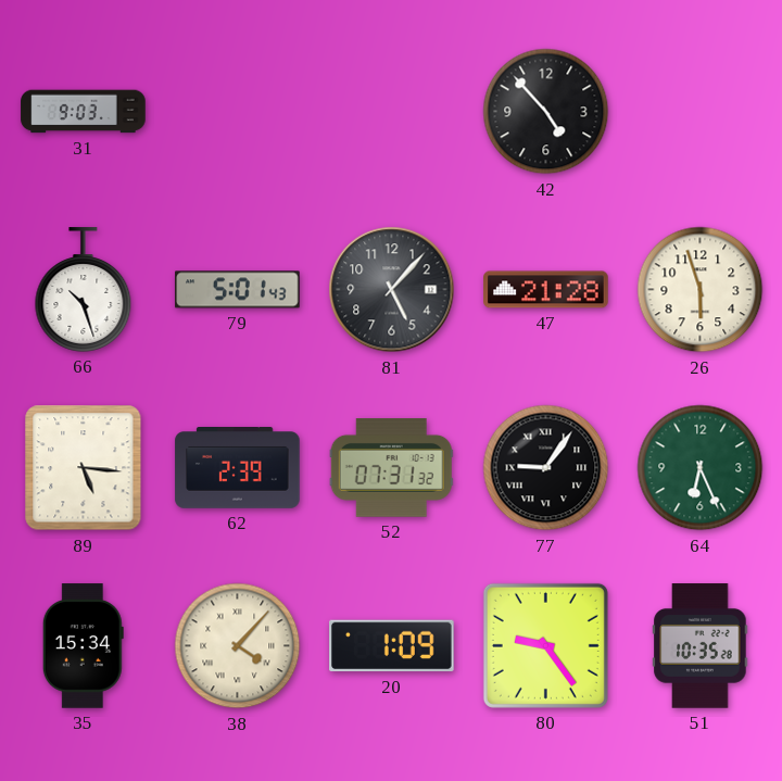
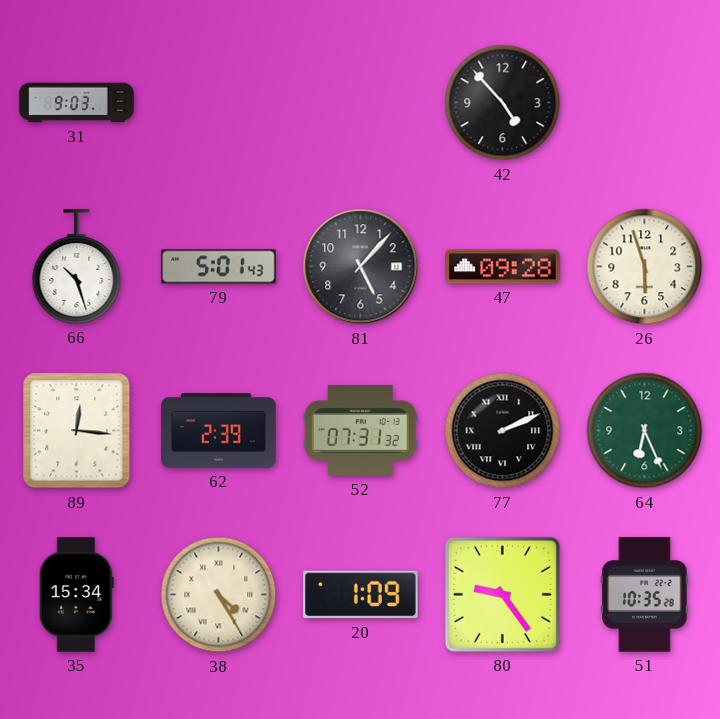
47: 21:28 -> 09:28
89: 5:16 -> 12:16
77: 9:06 -> 2:11
38: 4:07 -> 4:25
